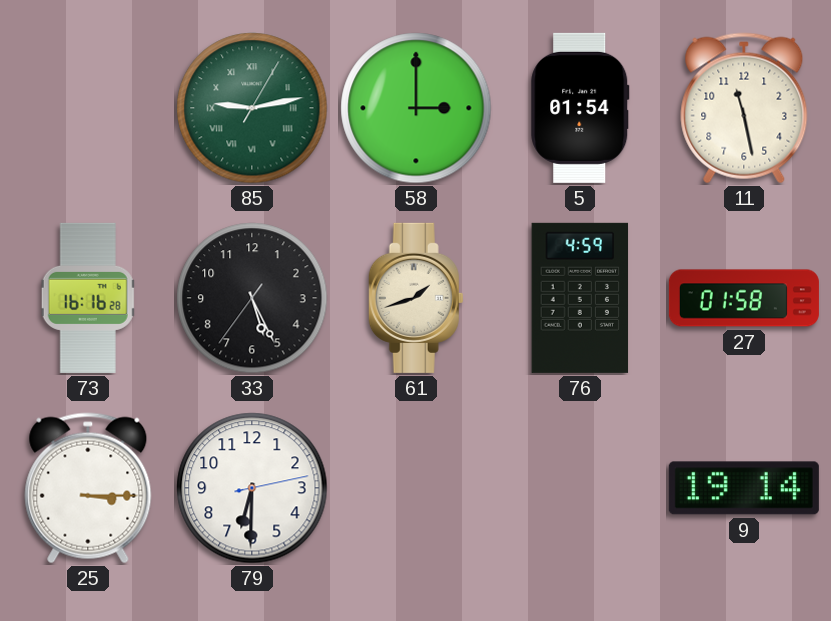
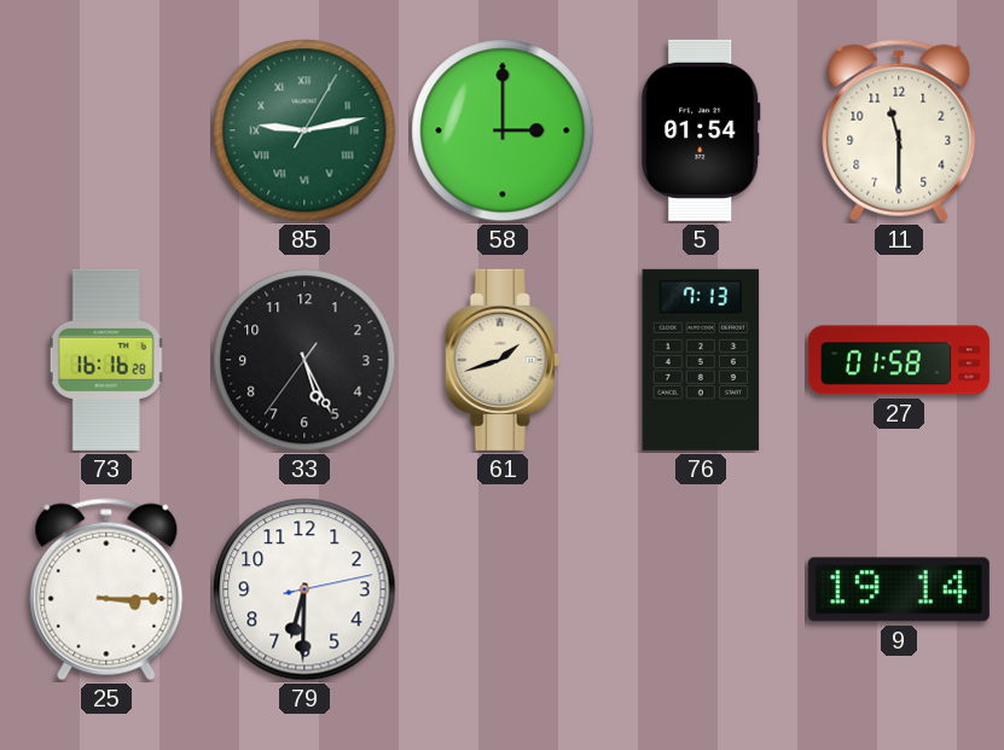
11: 11:28 -> 11:30
76: 4:59 -> 7:13
